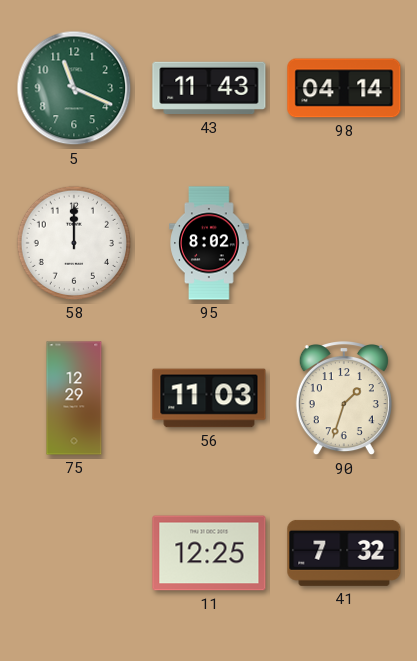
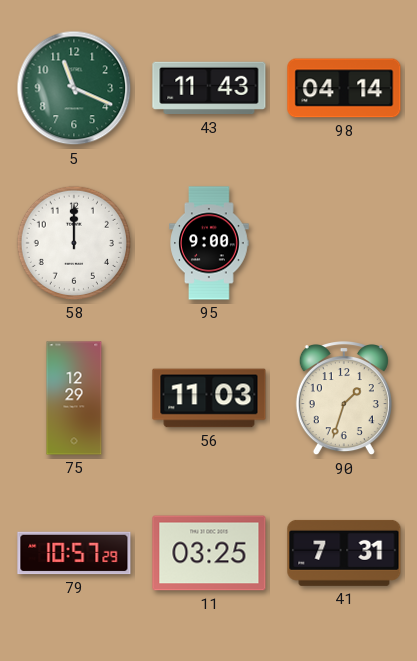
95: 8:02 -> 9:00
79: none -> 10:57
11: 12:25 -> 03:25
41: 7:32 -> 7:31
